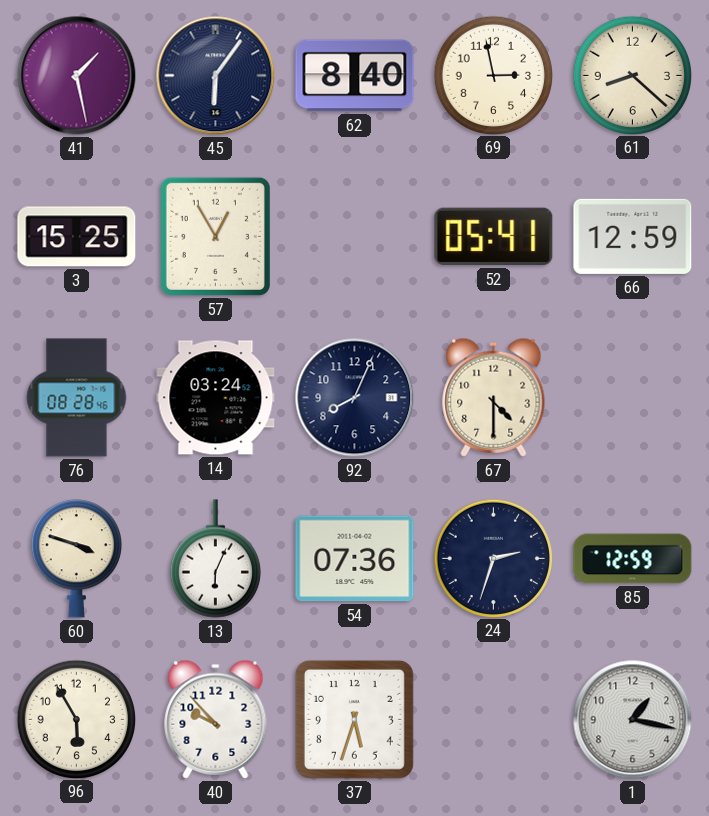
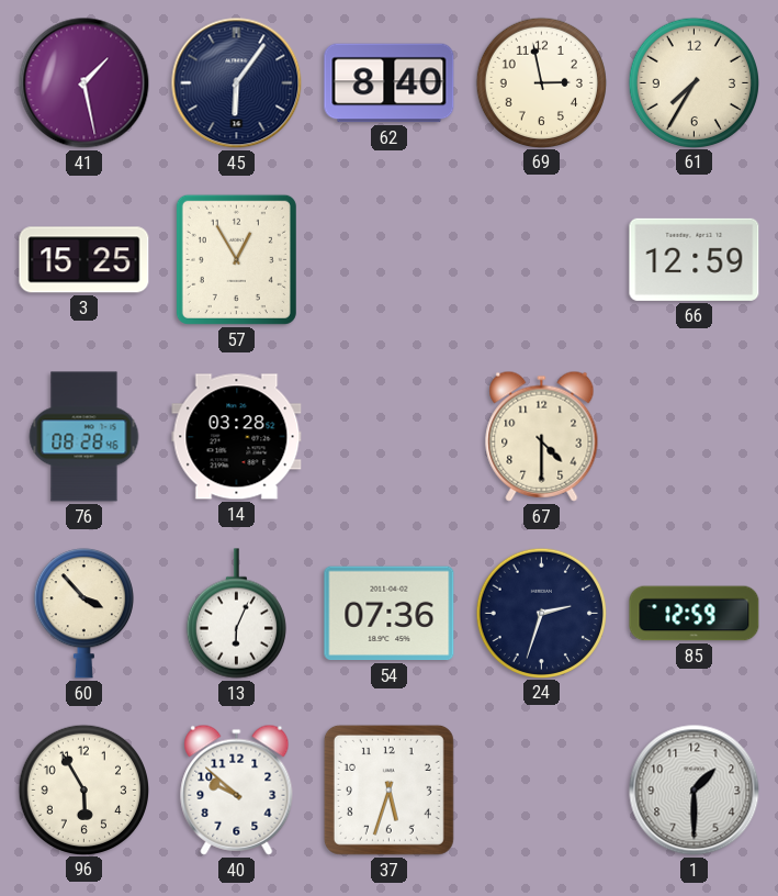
61: 8:22 -> 7:35
52: 05:41 -> none
14: 03:24 -> 03:28
92: 8:04 -> none
60: 3:48 -> 3:53
40: 9:53 -> 9:52
1: 1:17 -> 1:30
